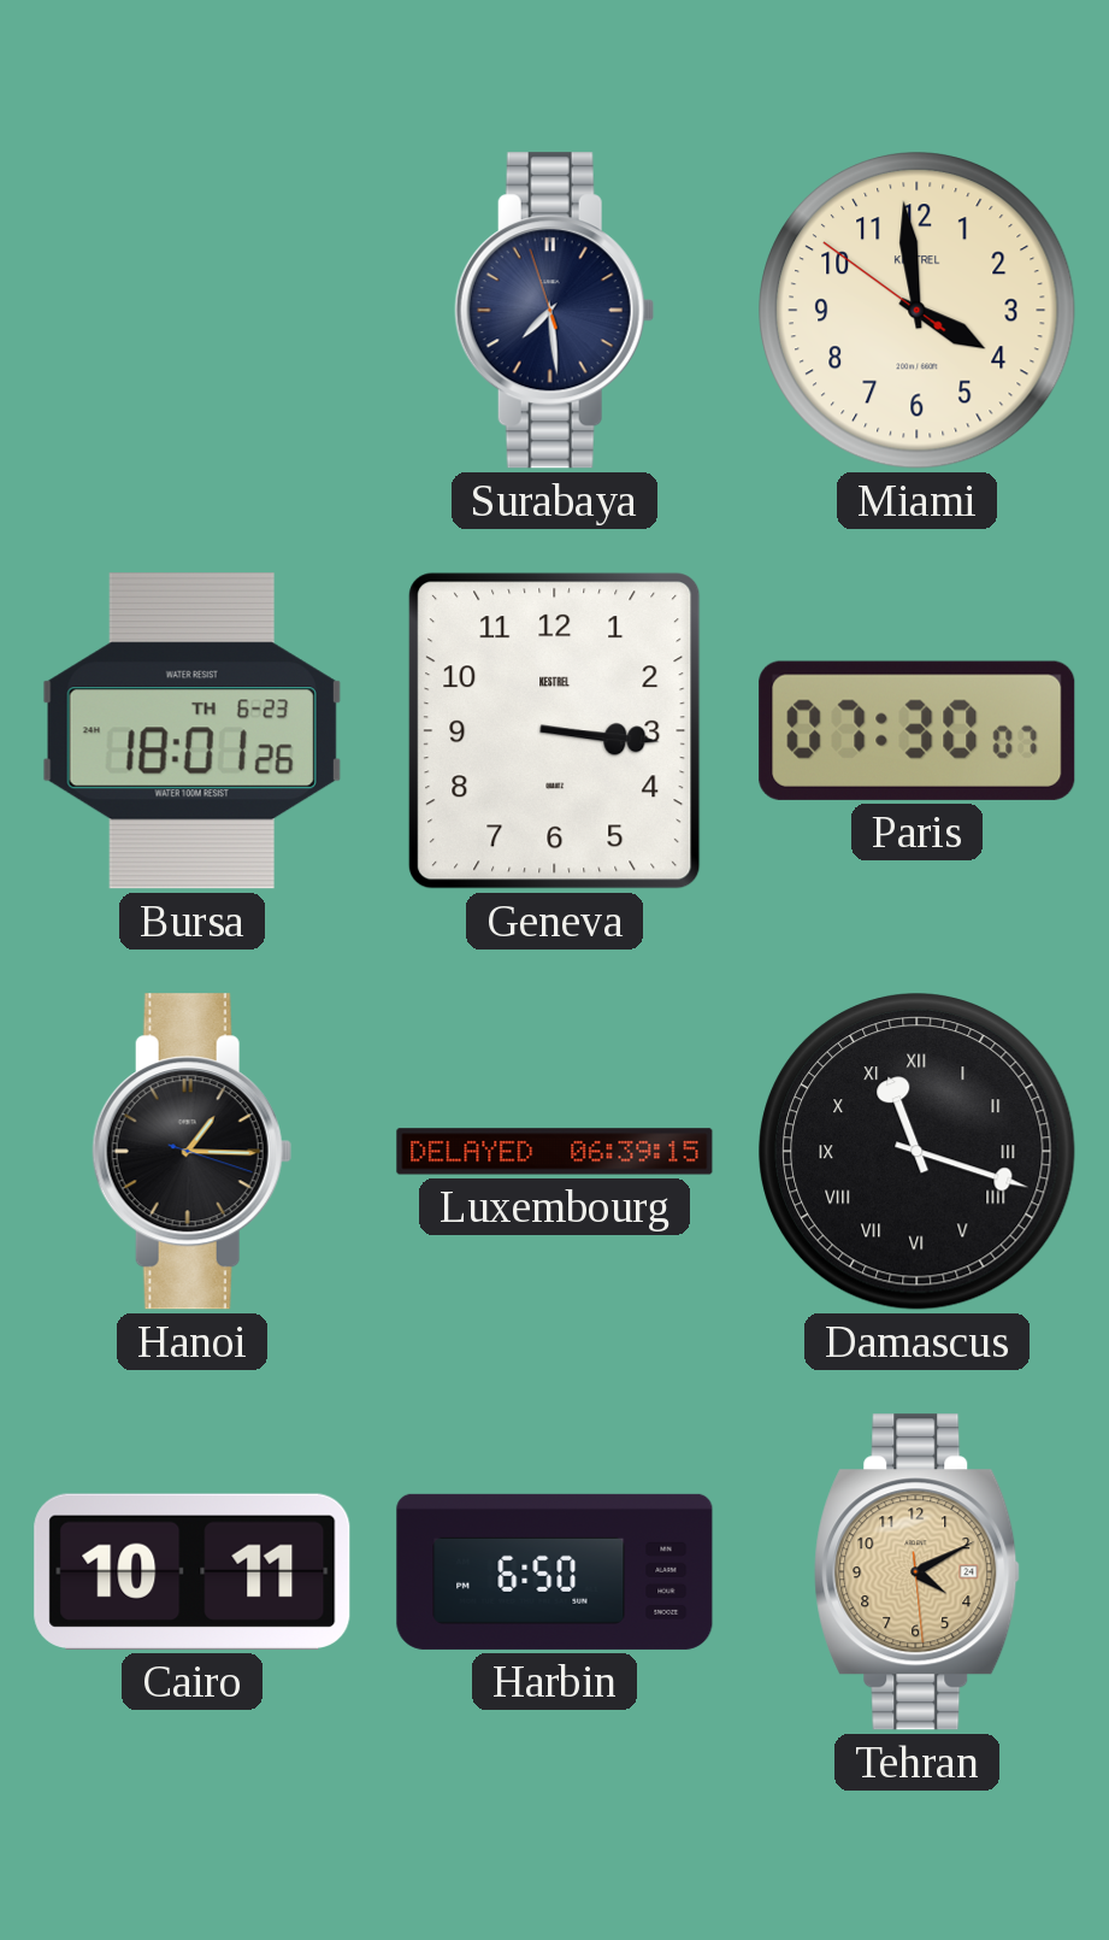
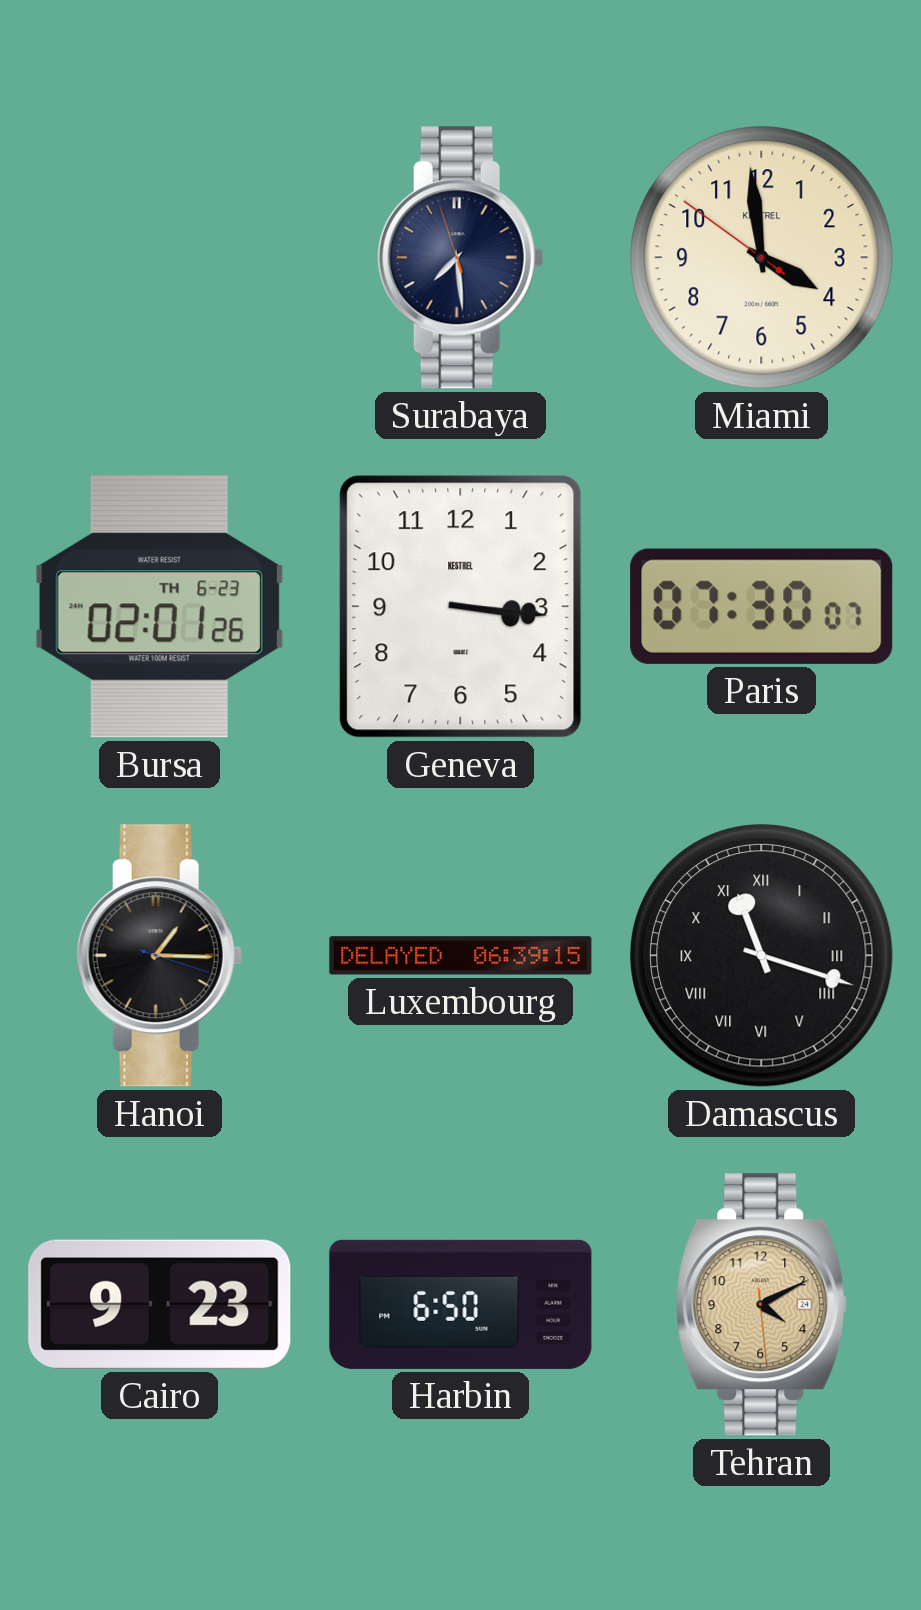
Bursa: 18:01 -> 02:01
Cairo: 10:11 -> 9:23
